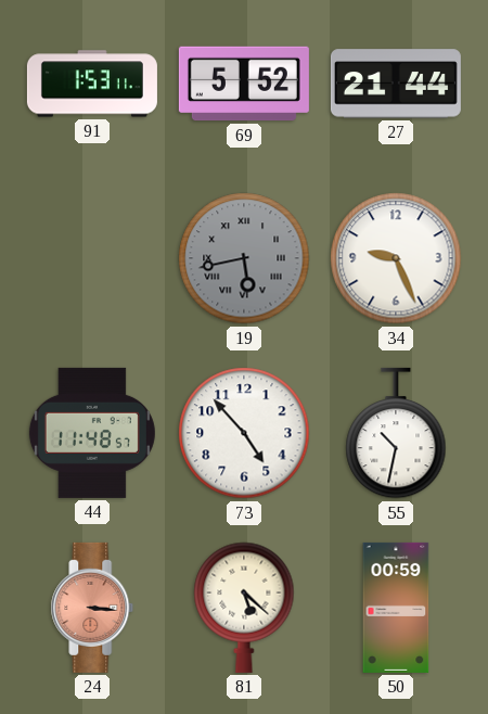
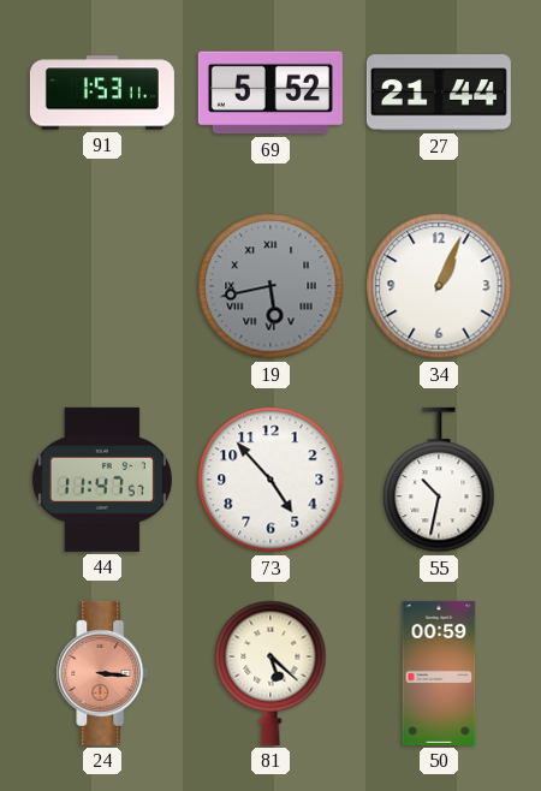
34: 9:26 -> 1:04
44: 11:48 -> 11:47
